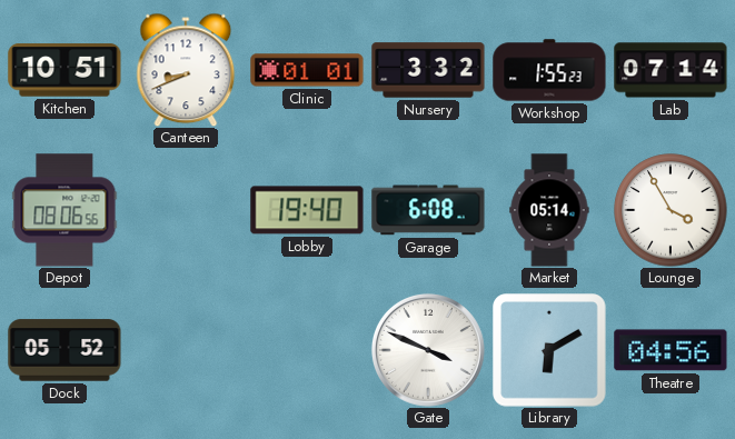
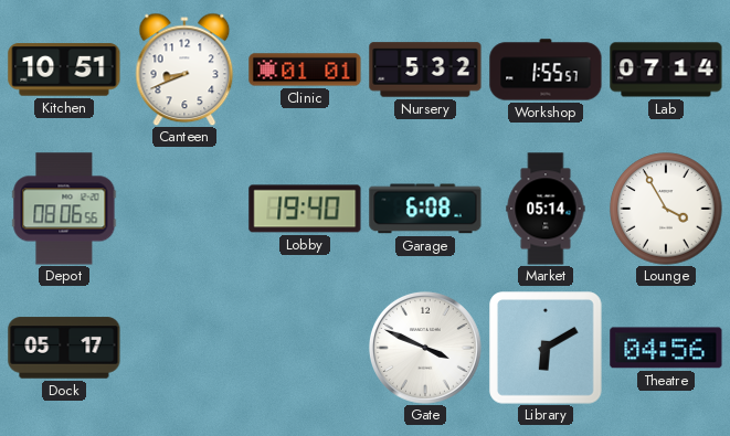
Nursery: 3:32 -> 5:32
Workshop: 1:55:23 -> 1:55:57
Dock: 05:52 -> 05:17
